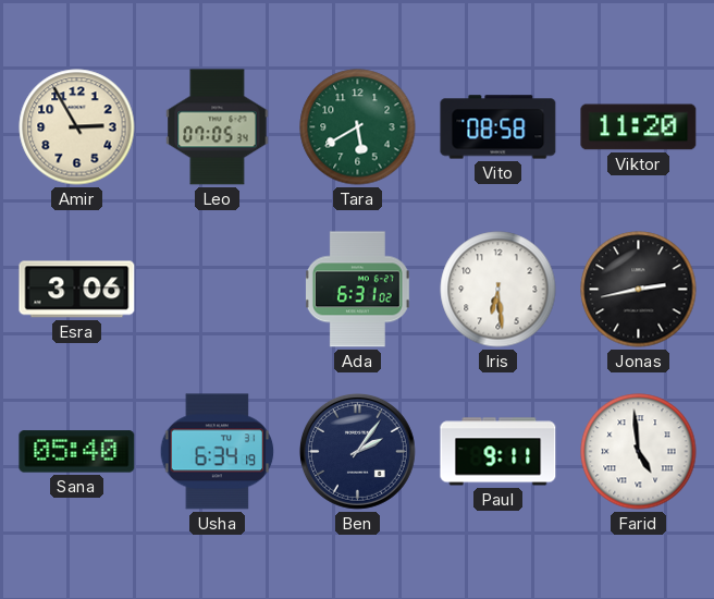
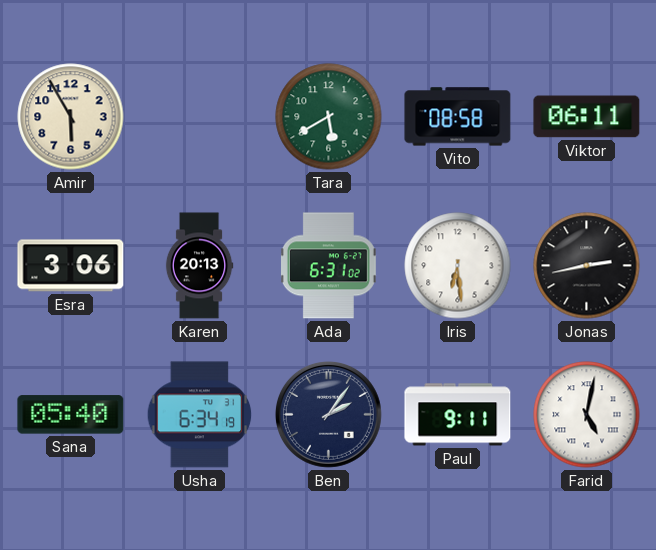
Amir: 2:55 -> 5:55
Leo: 07:05 -> none
Viktor: 11:20 -> 06:11
Karen: none -> 20:13
Farid: 4:59 -> 5:02
